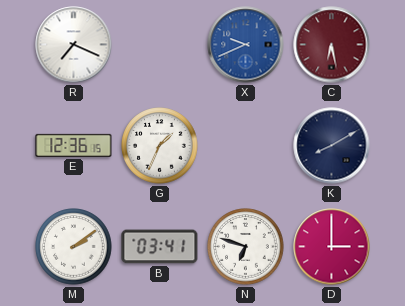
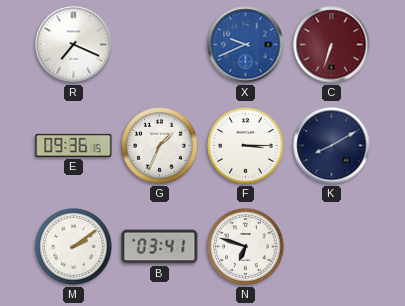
C: 6:28 -> 6:33
E: 12:36 -> 09:36
F: none -> 3:15
D: 3:00 -> none
